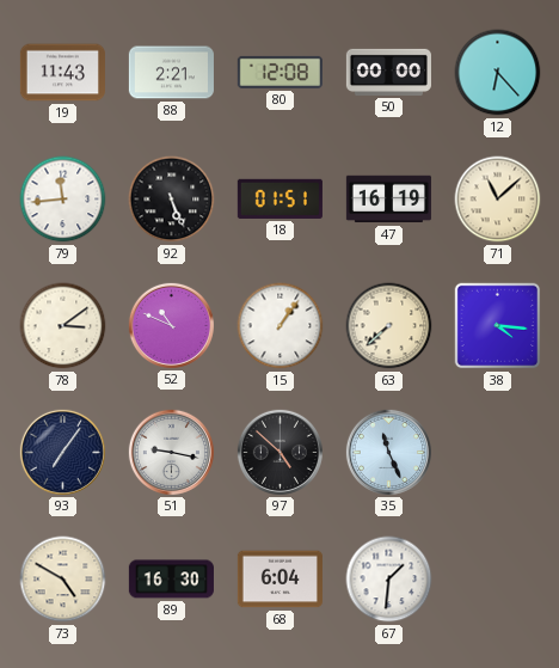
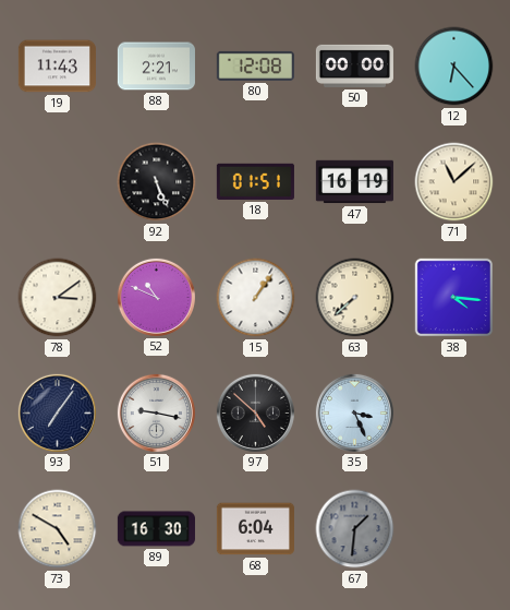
79: 11:44 -> none
35: 11:26 -> 3:26
67 dial: white -> grey
